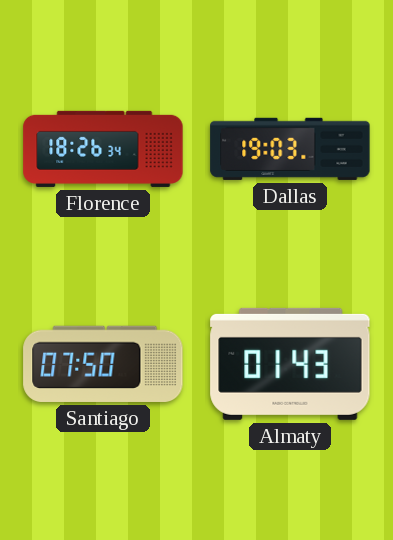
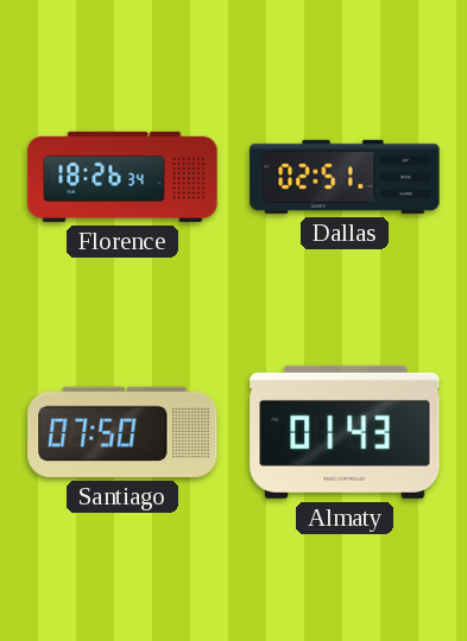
Dallas: 19:03 -> 02:51
